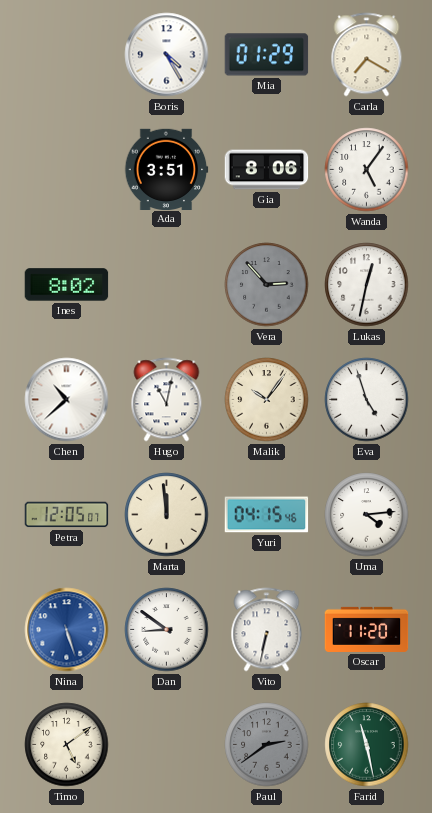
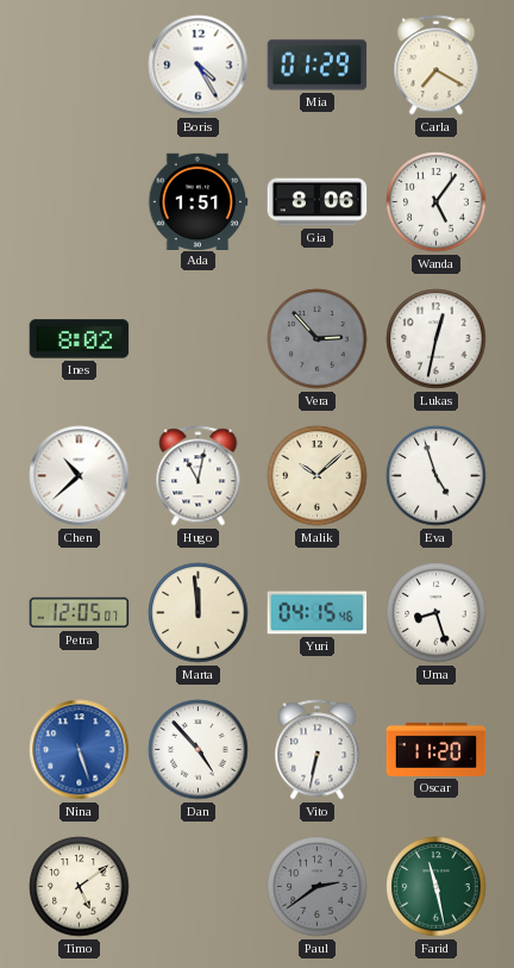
Ada: 3:51 -> 1:51
Malik: 10:06 -> 10:08
Uma: 4:14 -> 8:27
Dan: 8:51 -> 4:53
